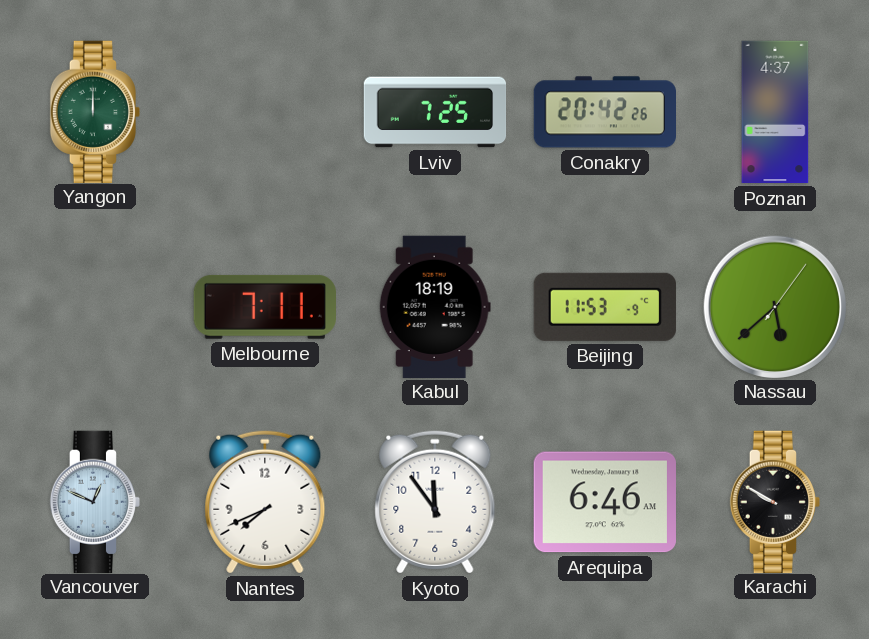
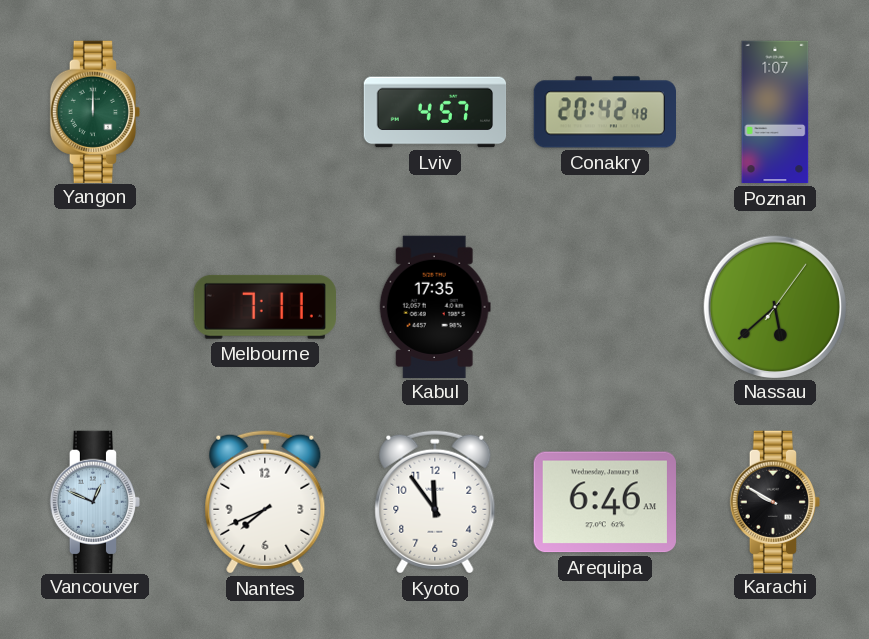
Lviv: 7:25 -> 4:57
Conakry: 20:42:26 -> 20:42:48
Poznan: 4:37 -> 1:07
Kabul: 18:19 -> 17:35
Beijing: 11:53 -> none
